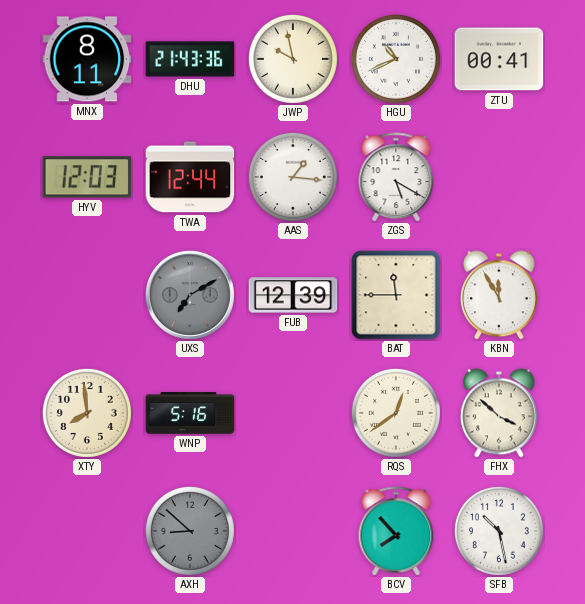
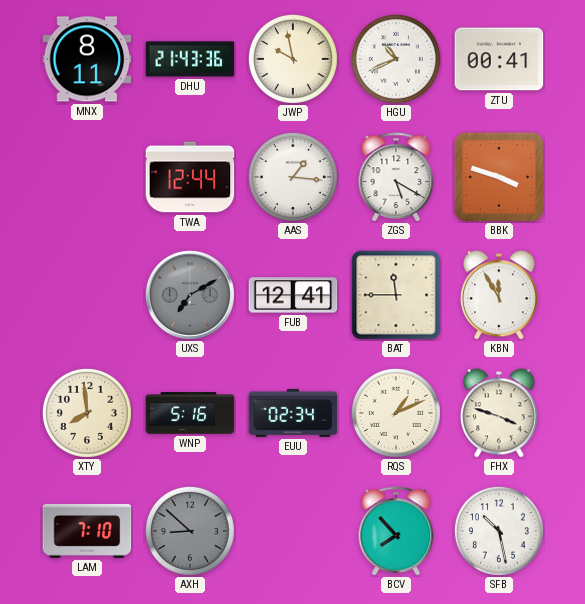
HYV: 12:03 -> none
BBK: none -> 3:48
FUB: 12:39 -> 12:41
EUU: none -> 02:34
RQS: 12:39 -> 1:11
FHX: 3:52 -> 3:48
LAM: none -> 7:10
